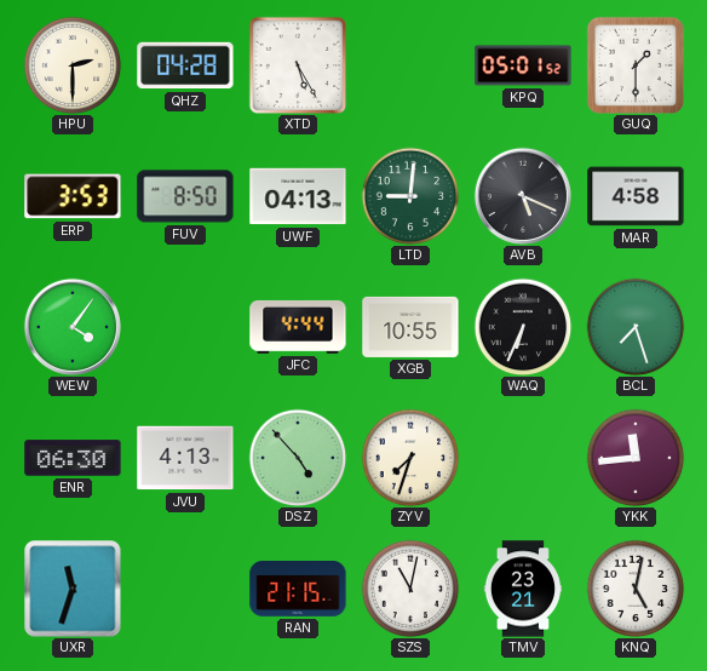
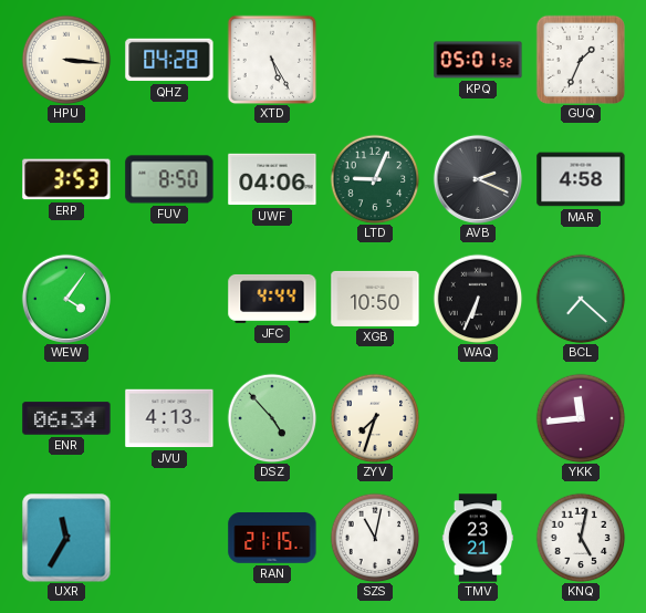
HPU: 2:30 -> 3:16
GUQ: 1:30 -> 1:34
UWF: 04:13 -> 04:06
LTD: 9:01 -> 9:04
AVB: 5:19 -> 2:19
XGB: 10:55 -> 10:50
BCL: 7:27 -> 7:22
ENR: 06:30 -> 06:34
UXR: 11:33 -> 11:35
